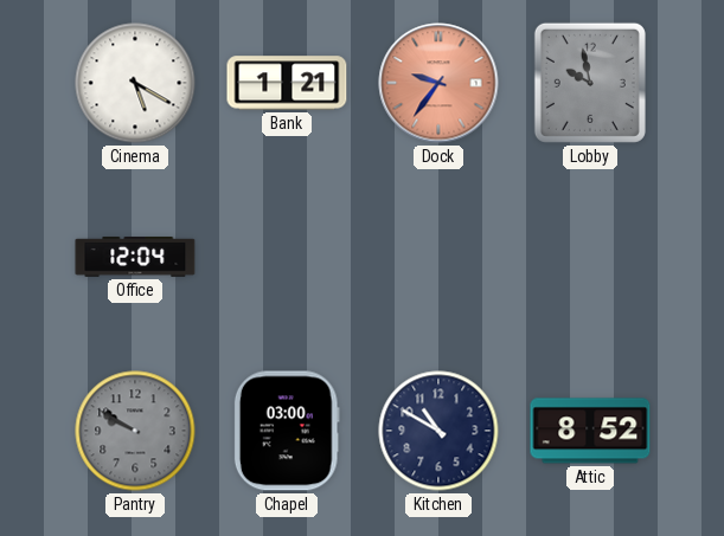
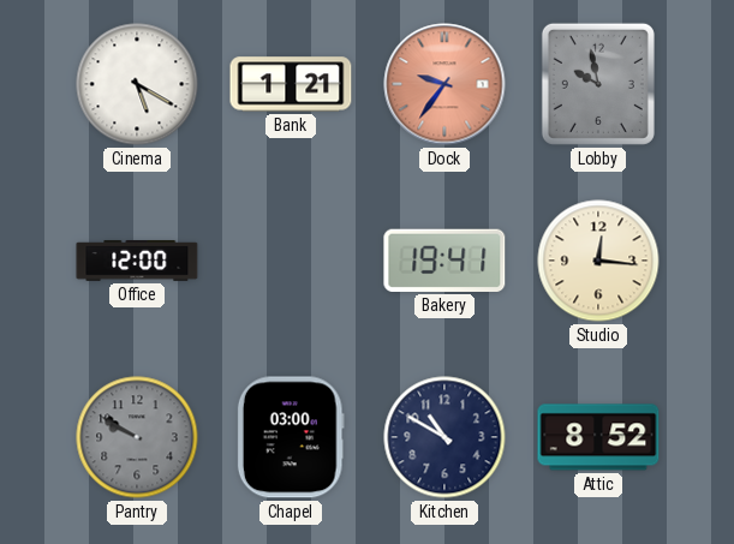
Office: 12:04 -> 12:00
Bakery: none -> 19:41
Studio: none -> 12:16
